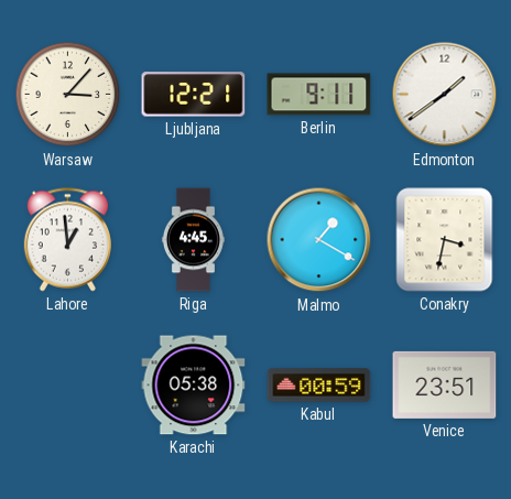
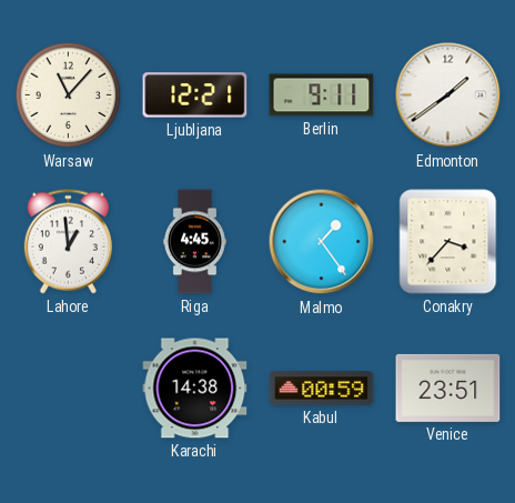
Warsaw: 3:07 -> 11:07
Malmo: 1:20 -> 1:24
Conakry: 3:32 -> 3:37
Karachi: 05:38 -> 14:38
